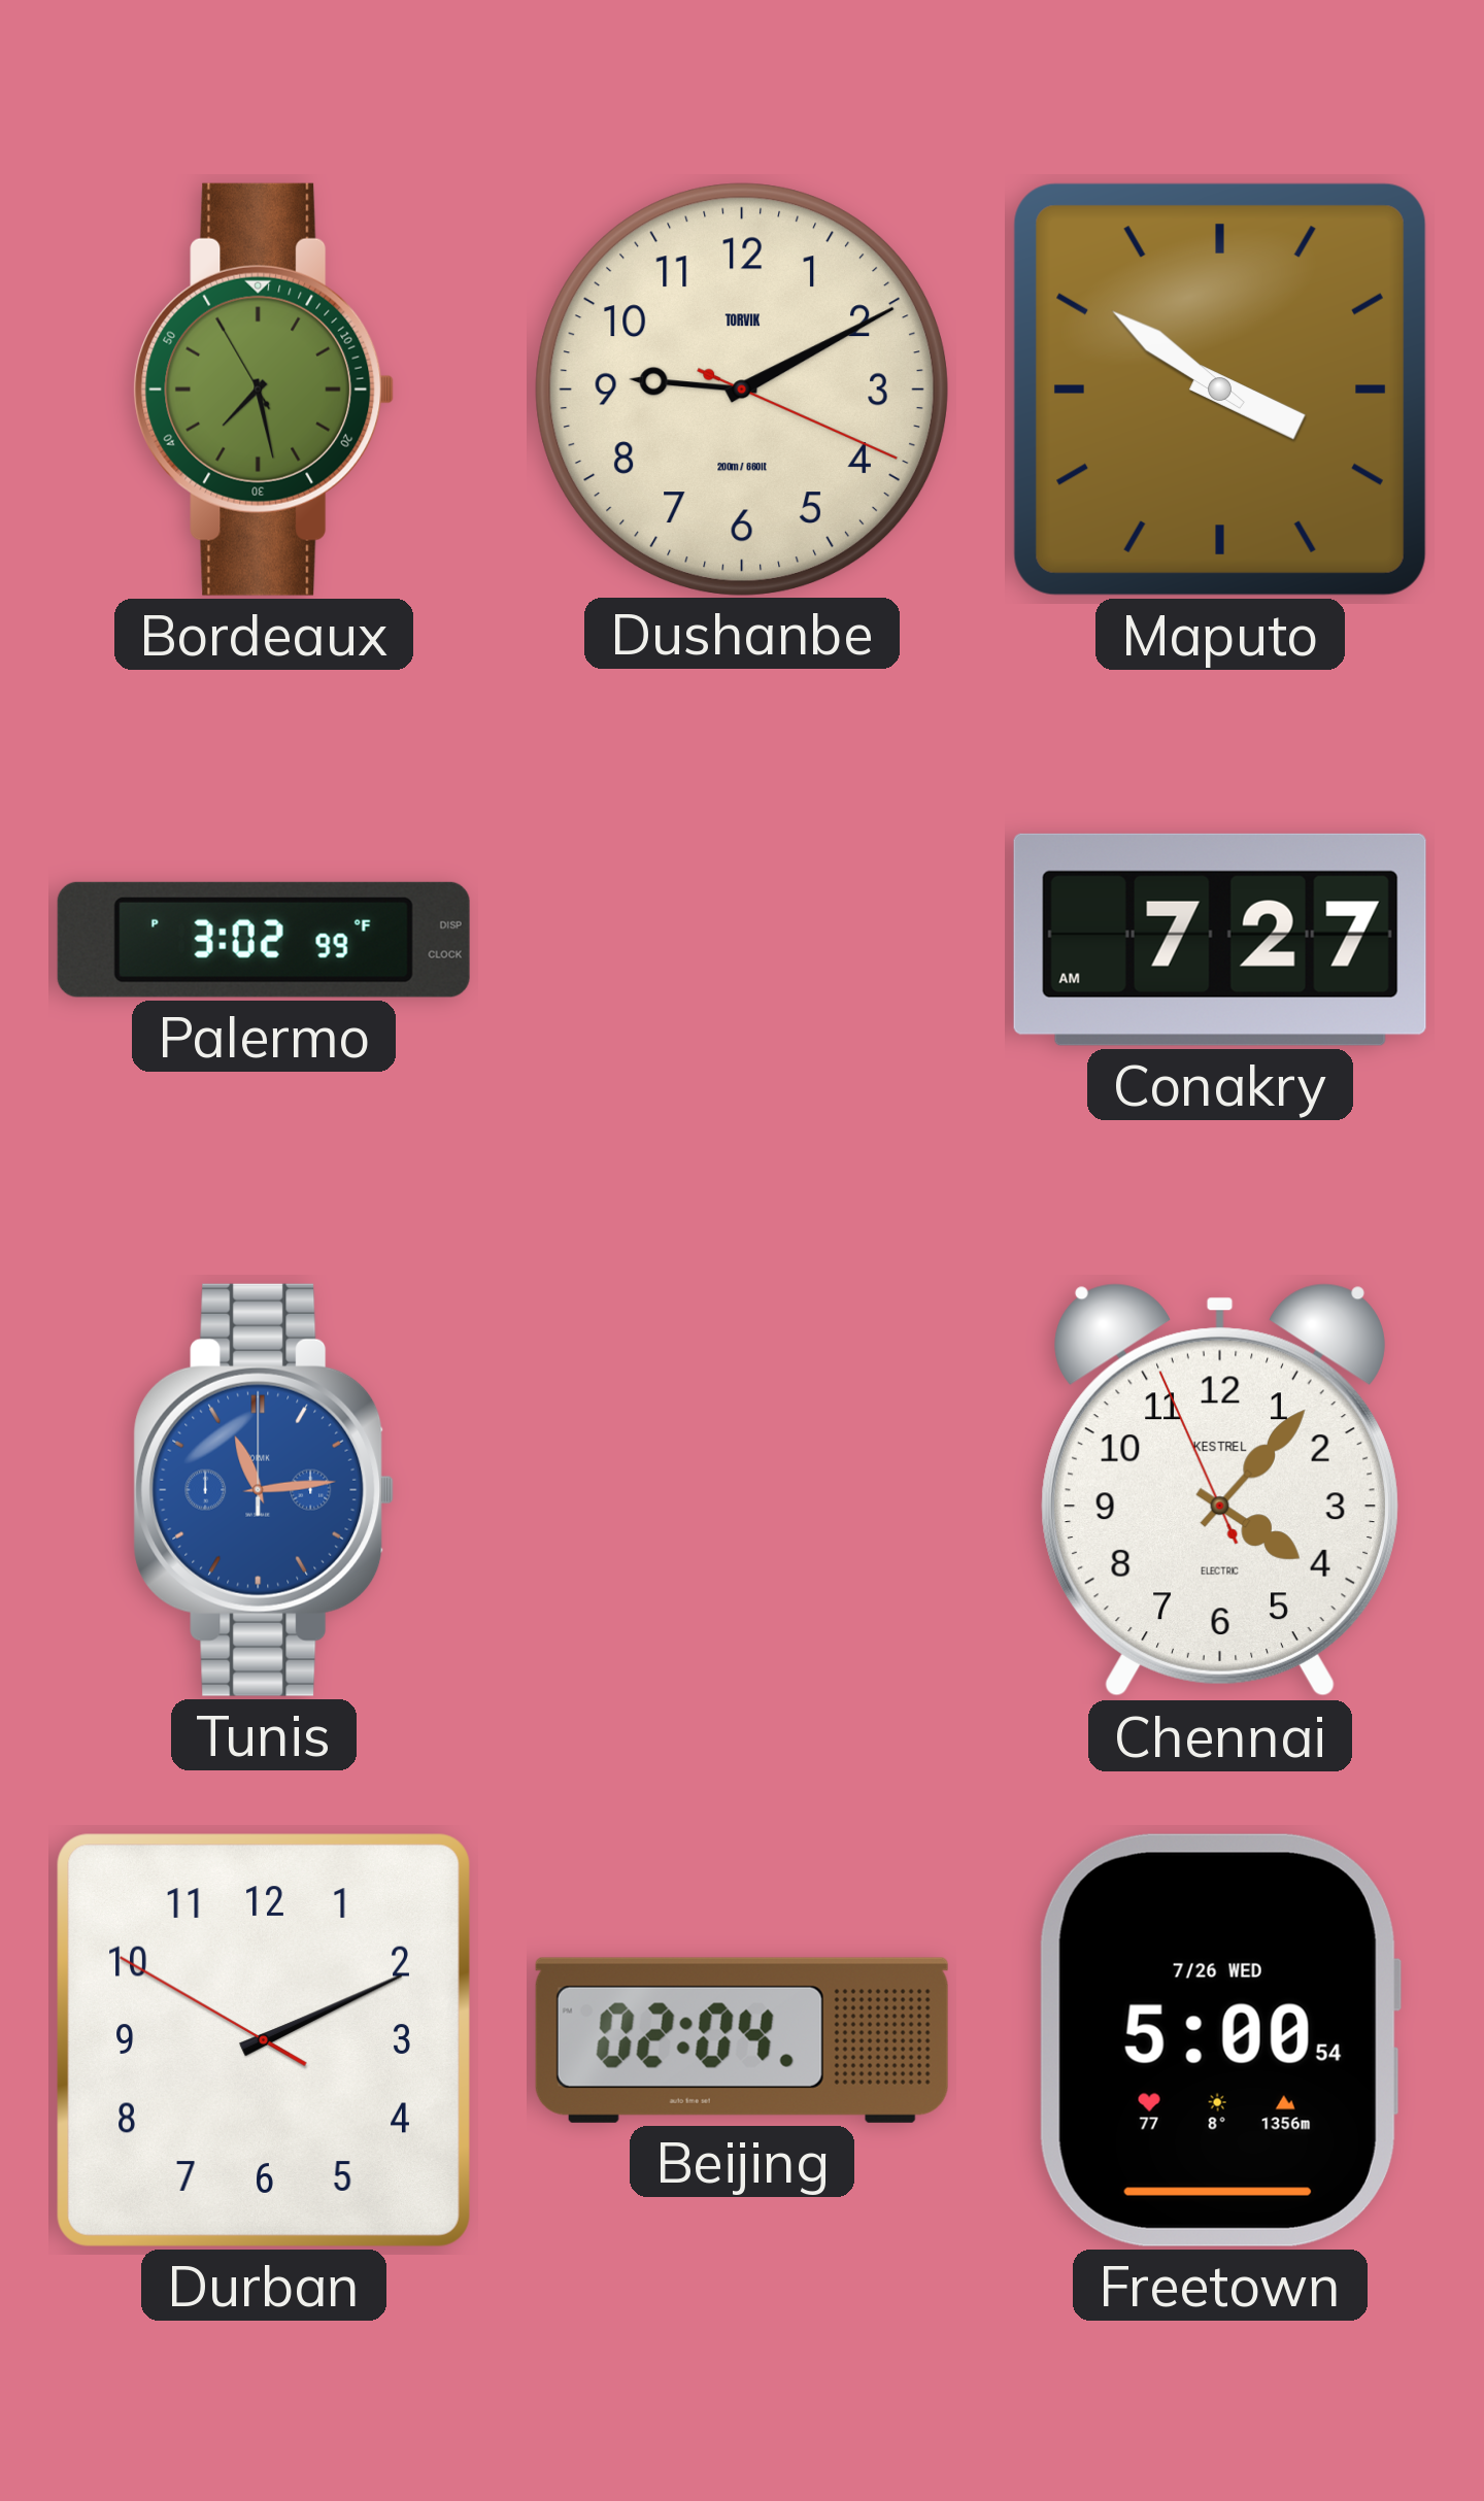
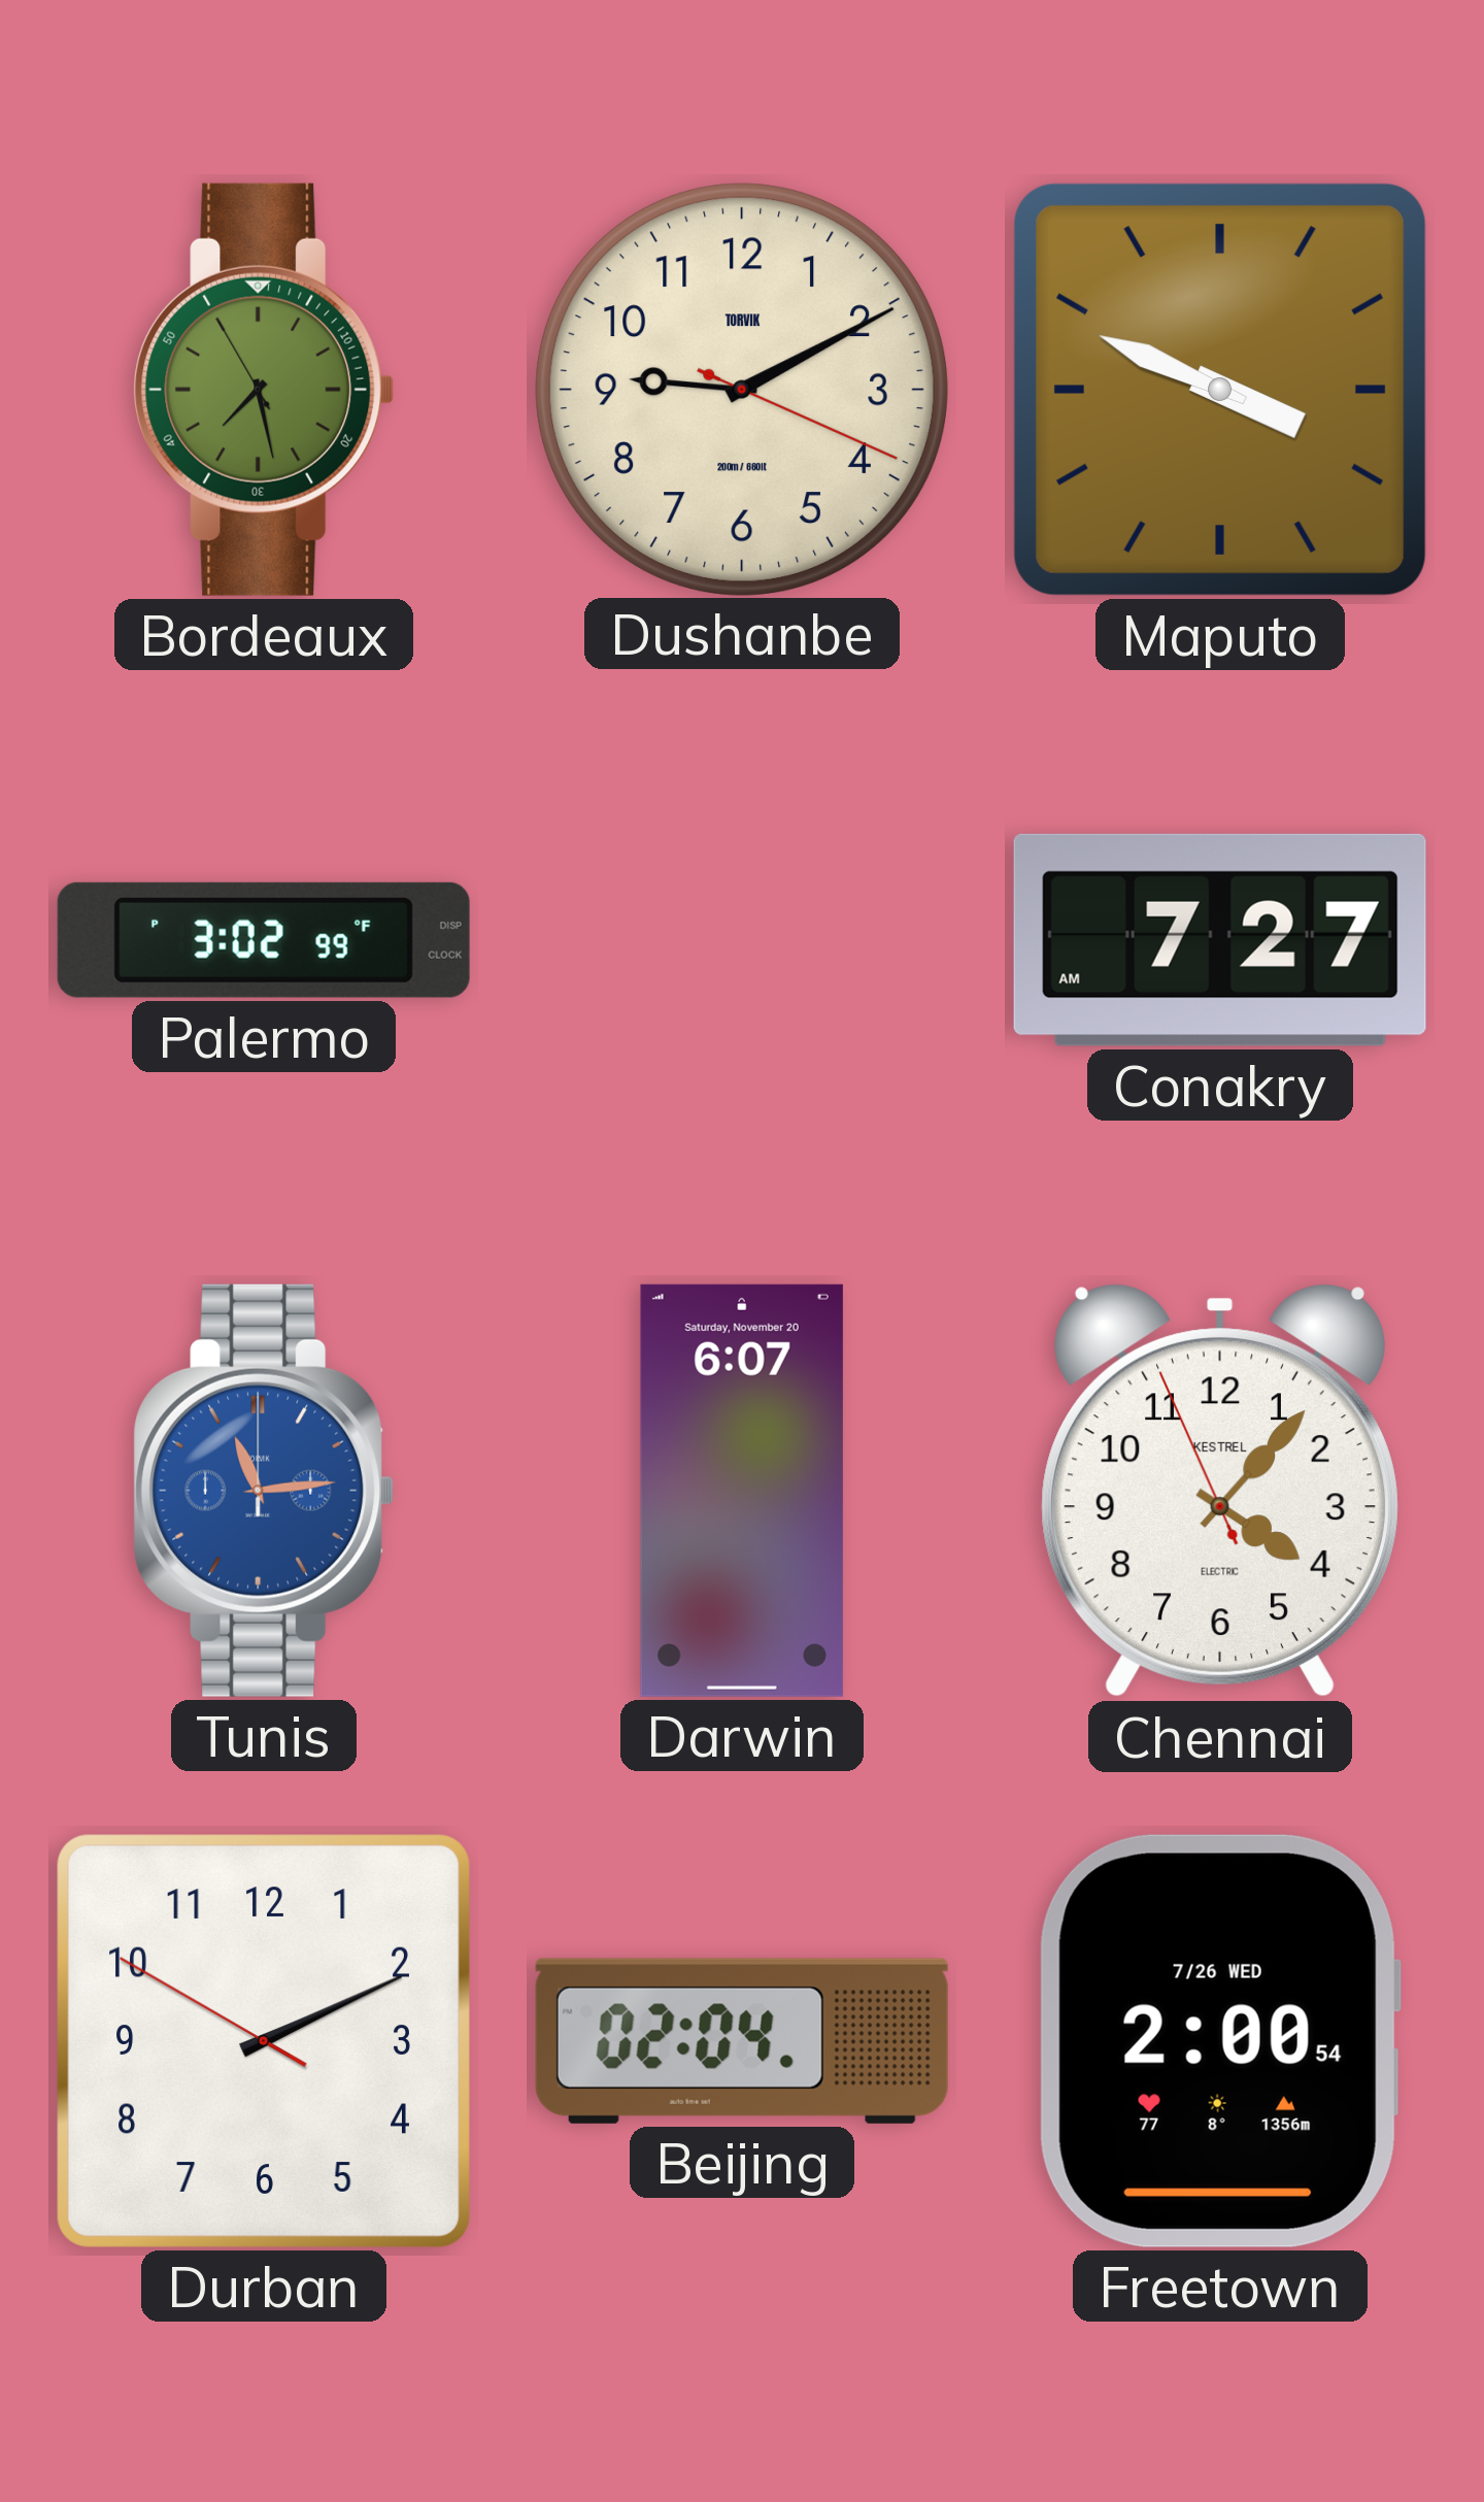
Maputo: 3:51 -> 3:49
Darwin: none -> 6:07
Freetown: 5:00 -> 2:00
